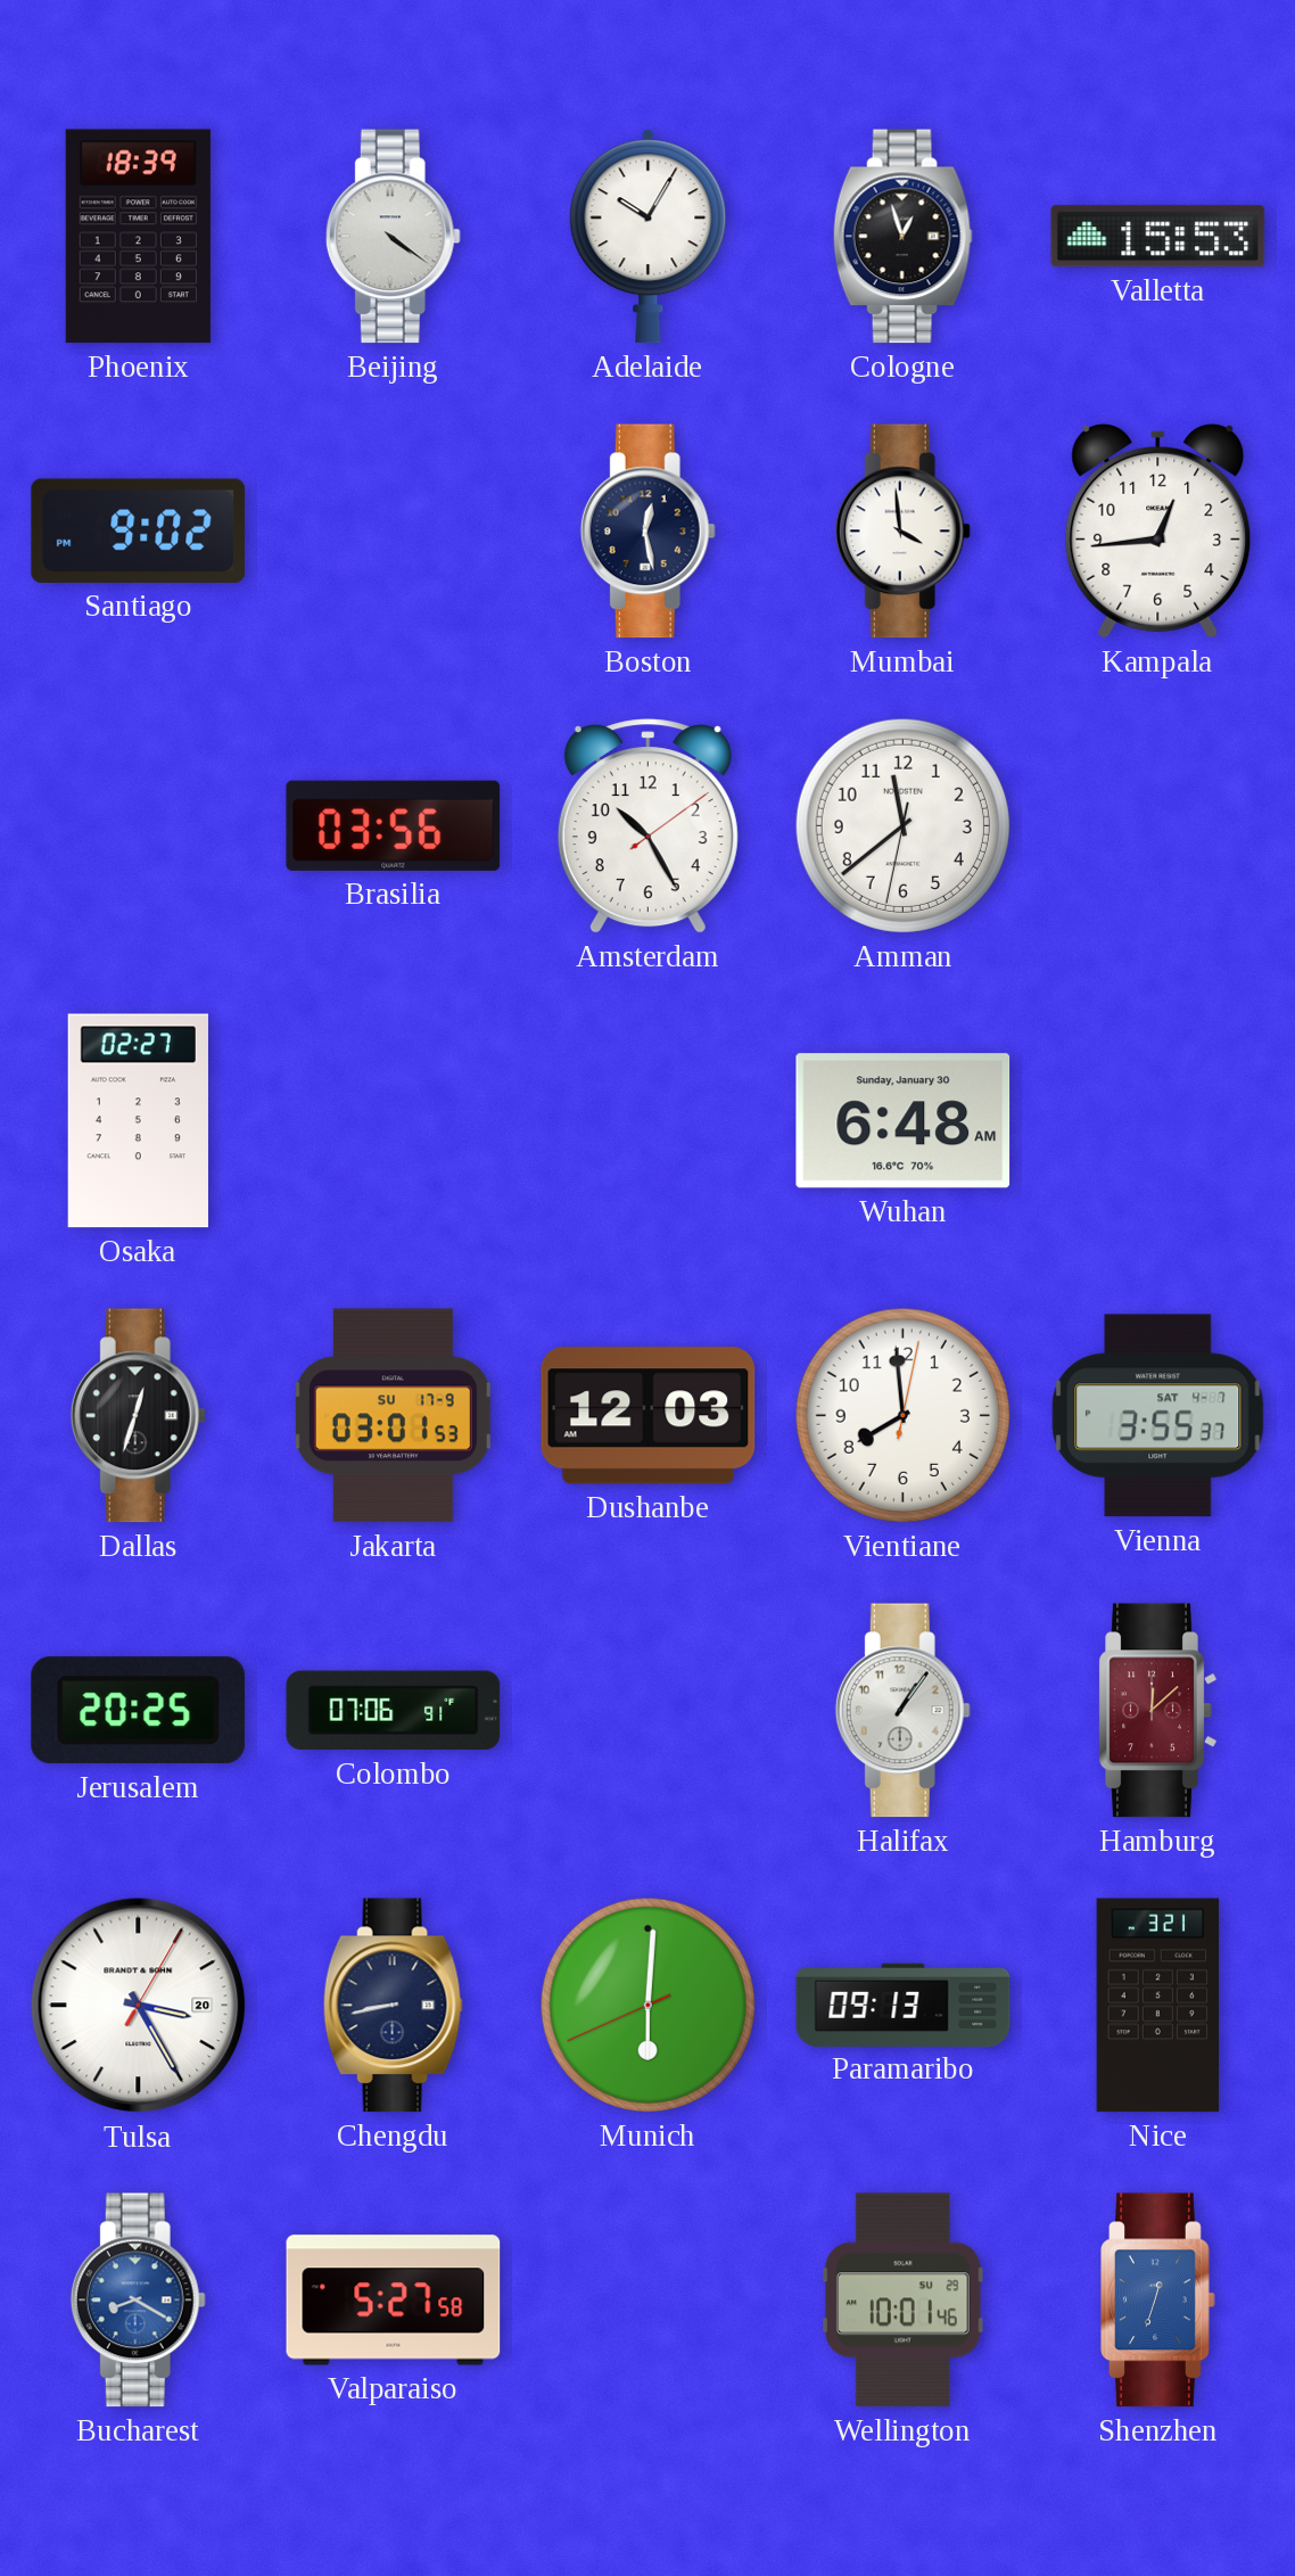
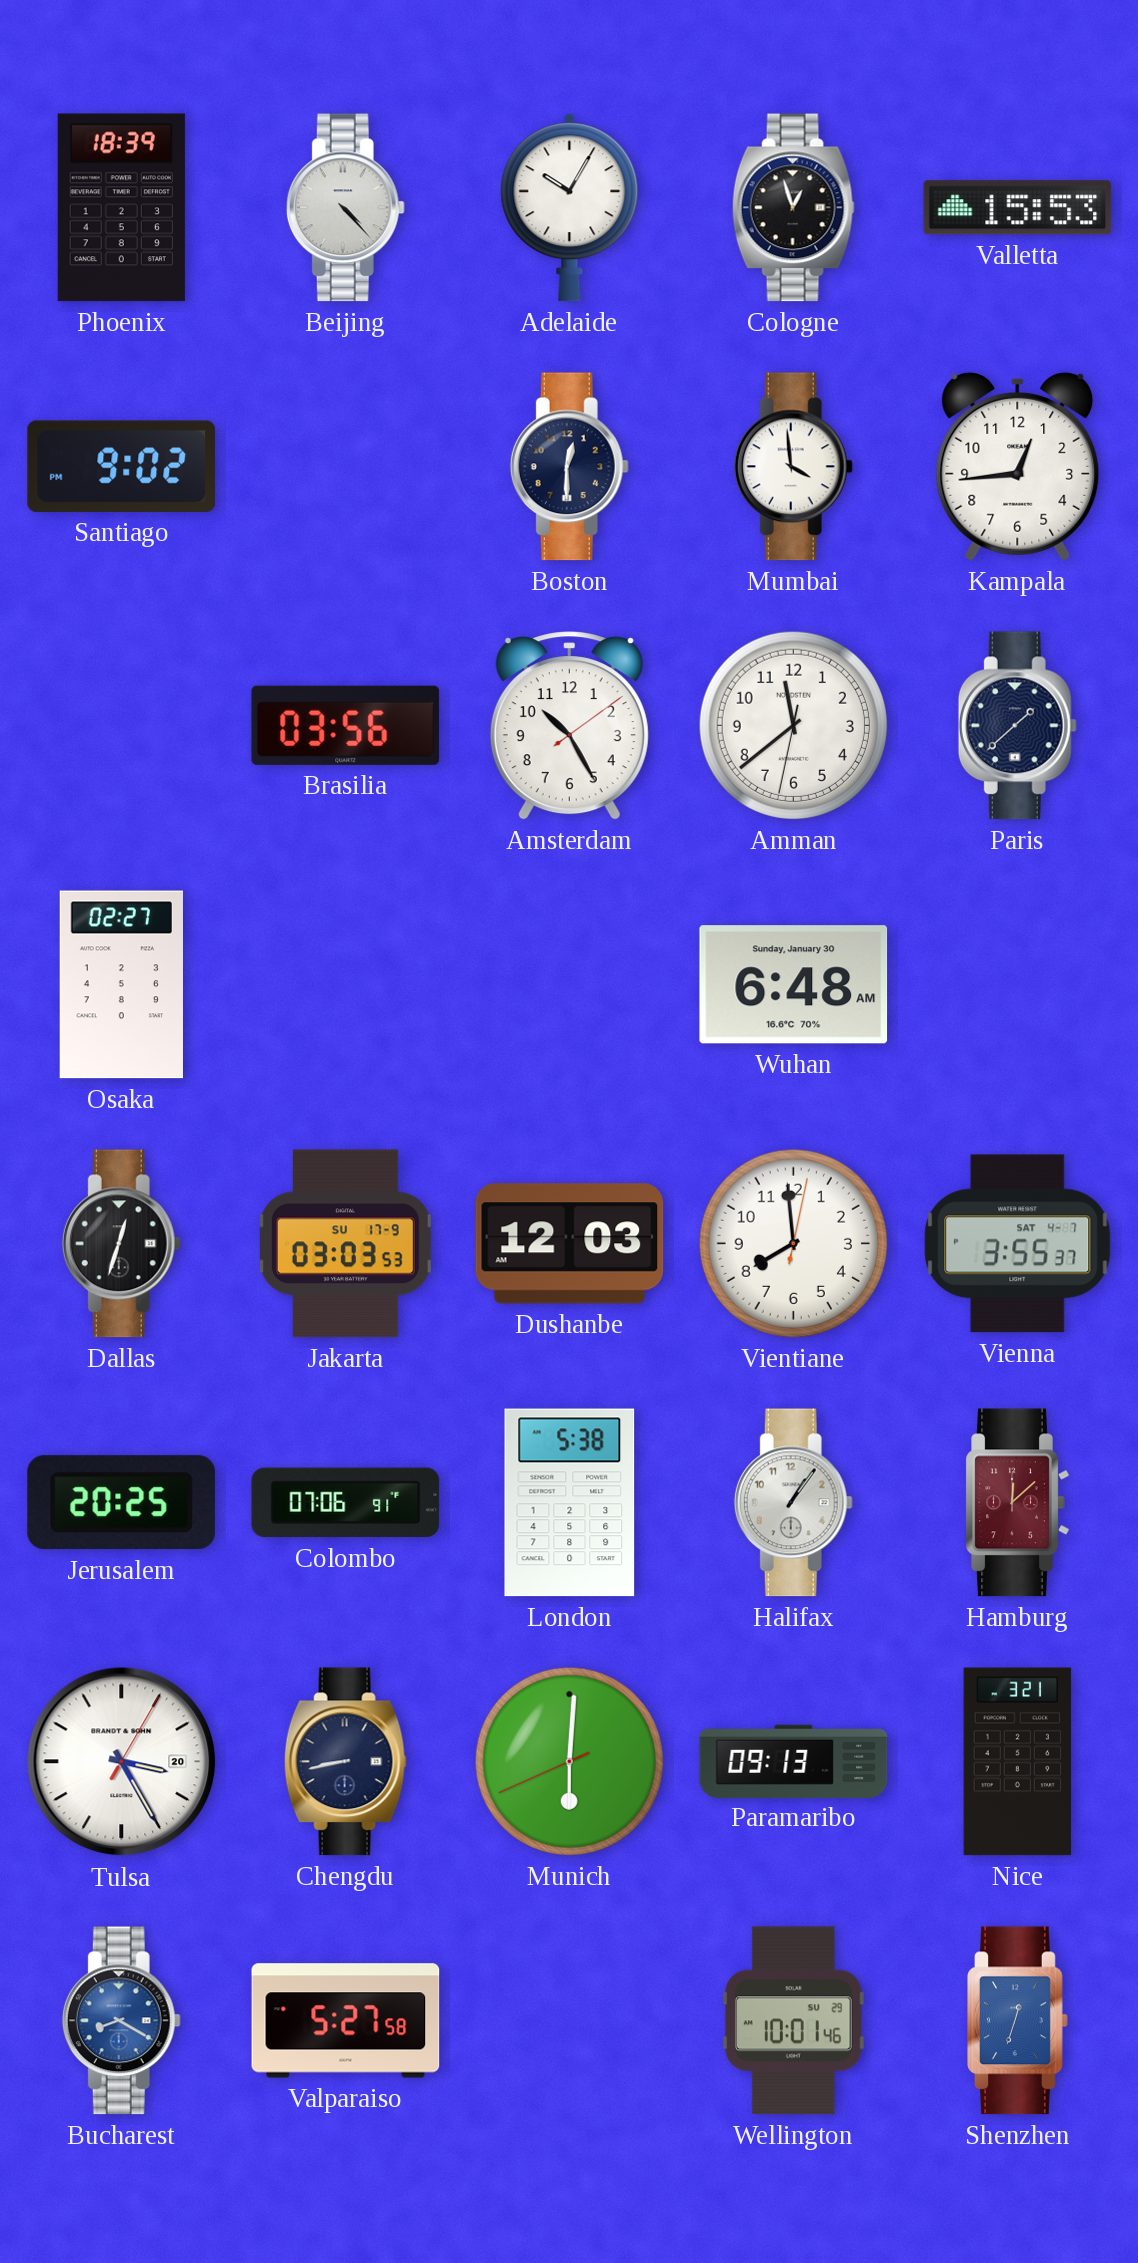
Beijing: 4:21 -> 4:23
Boston: 12:28 -> 12:30
Paris: none -> 1:38
Jakarta: 03:01 -> 03:03
London: none -> 5:38
